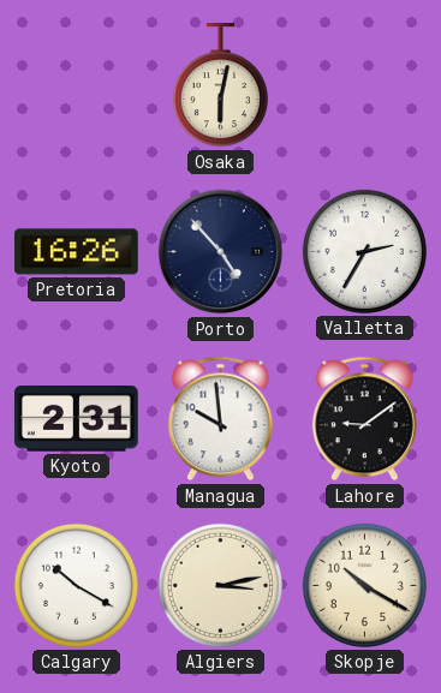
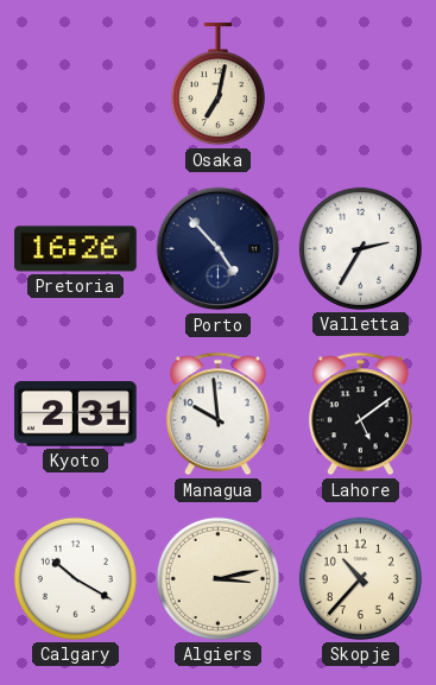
Osaka: 6:02 -> 7:02
Lahore: 9:09 -> 5:09
Skopje: 10:20 -> 10:37
